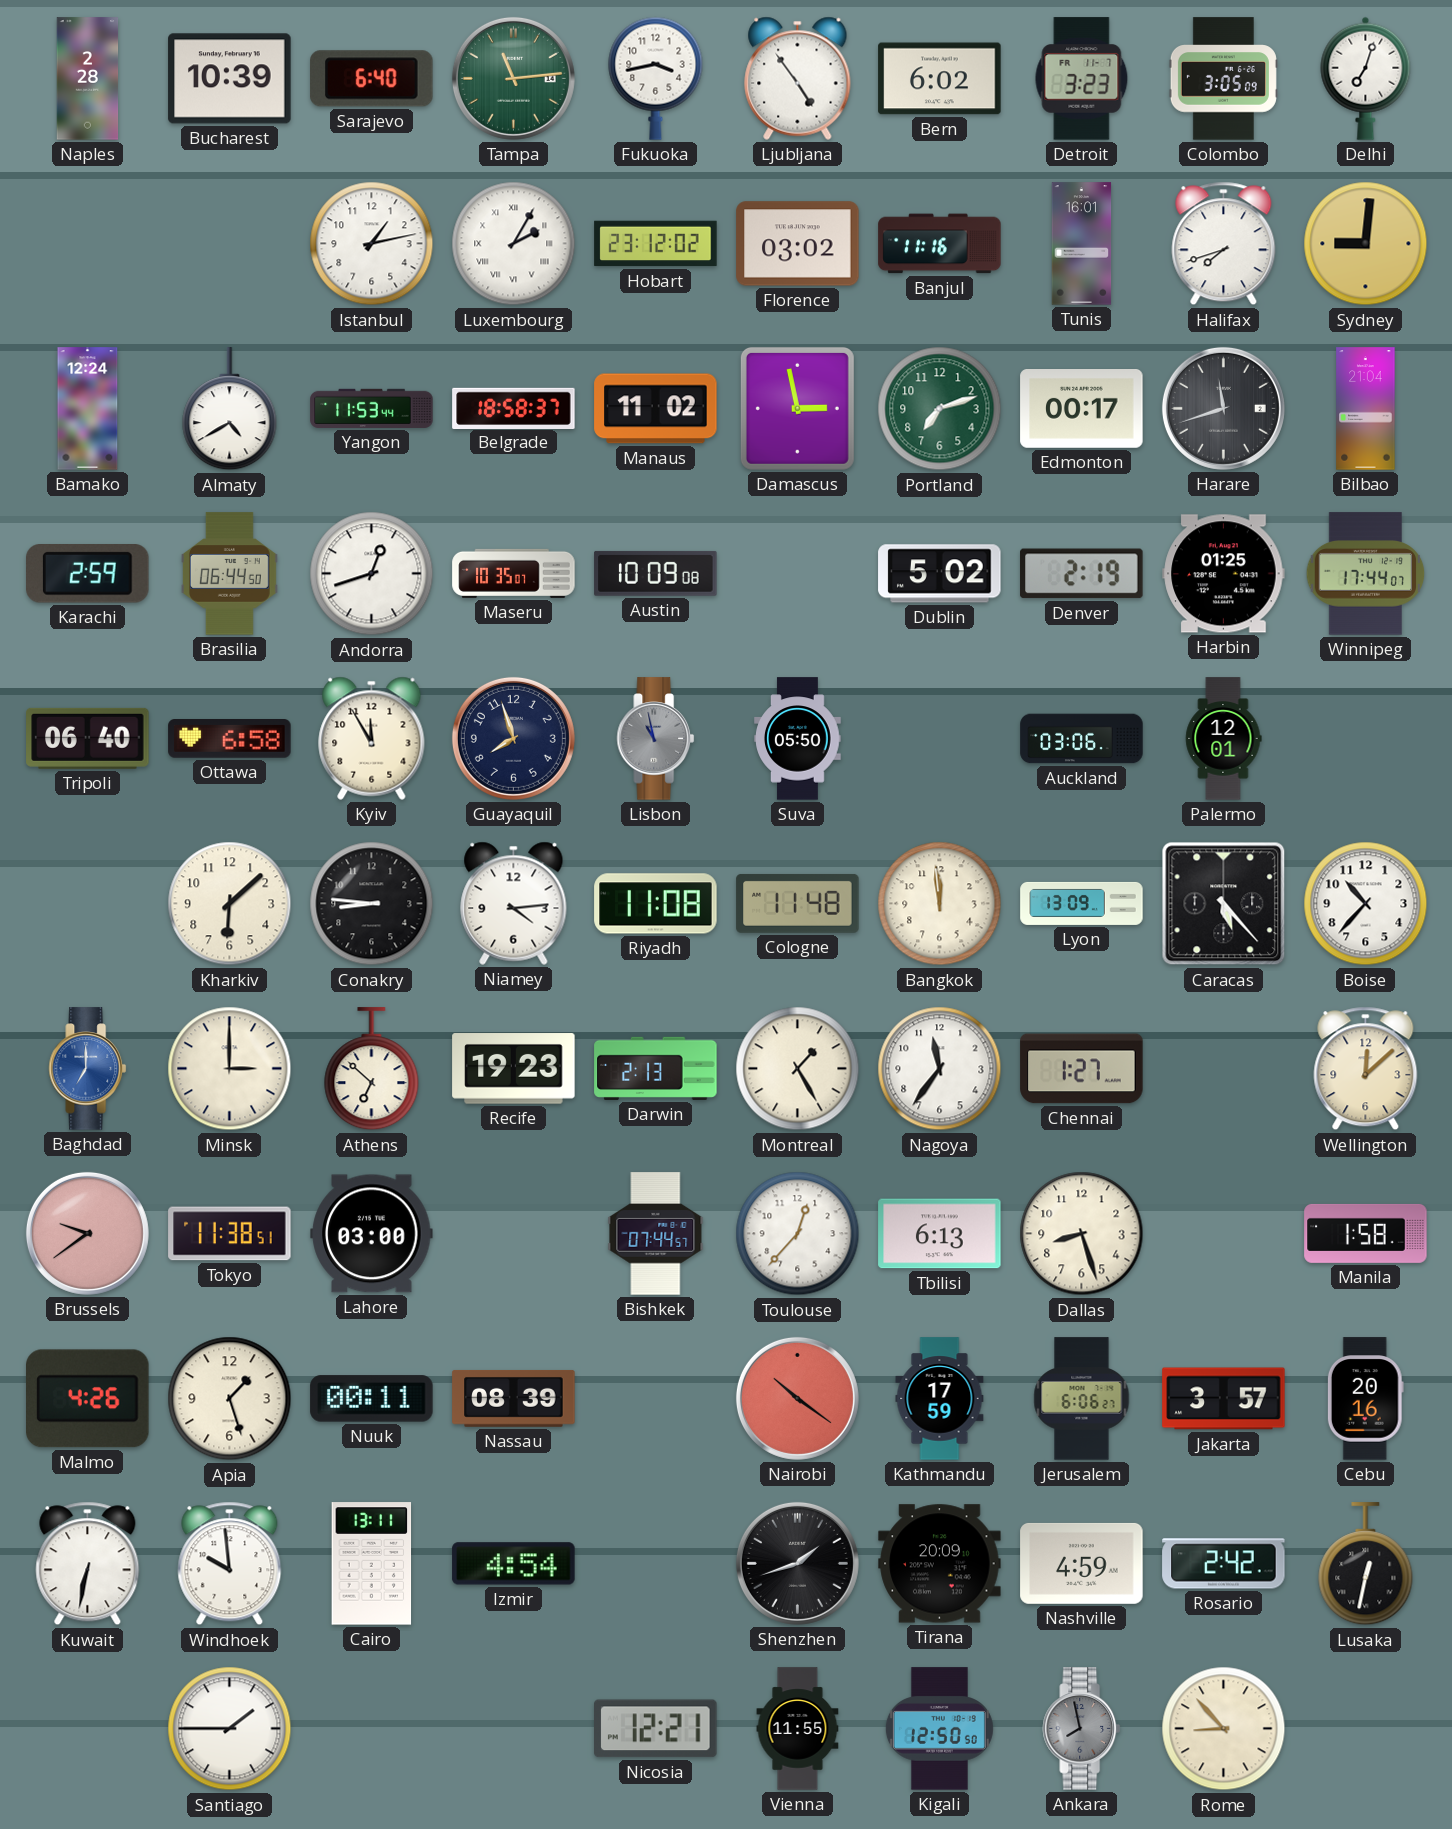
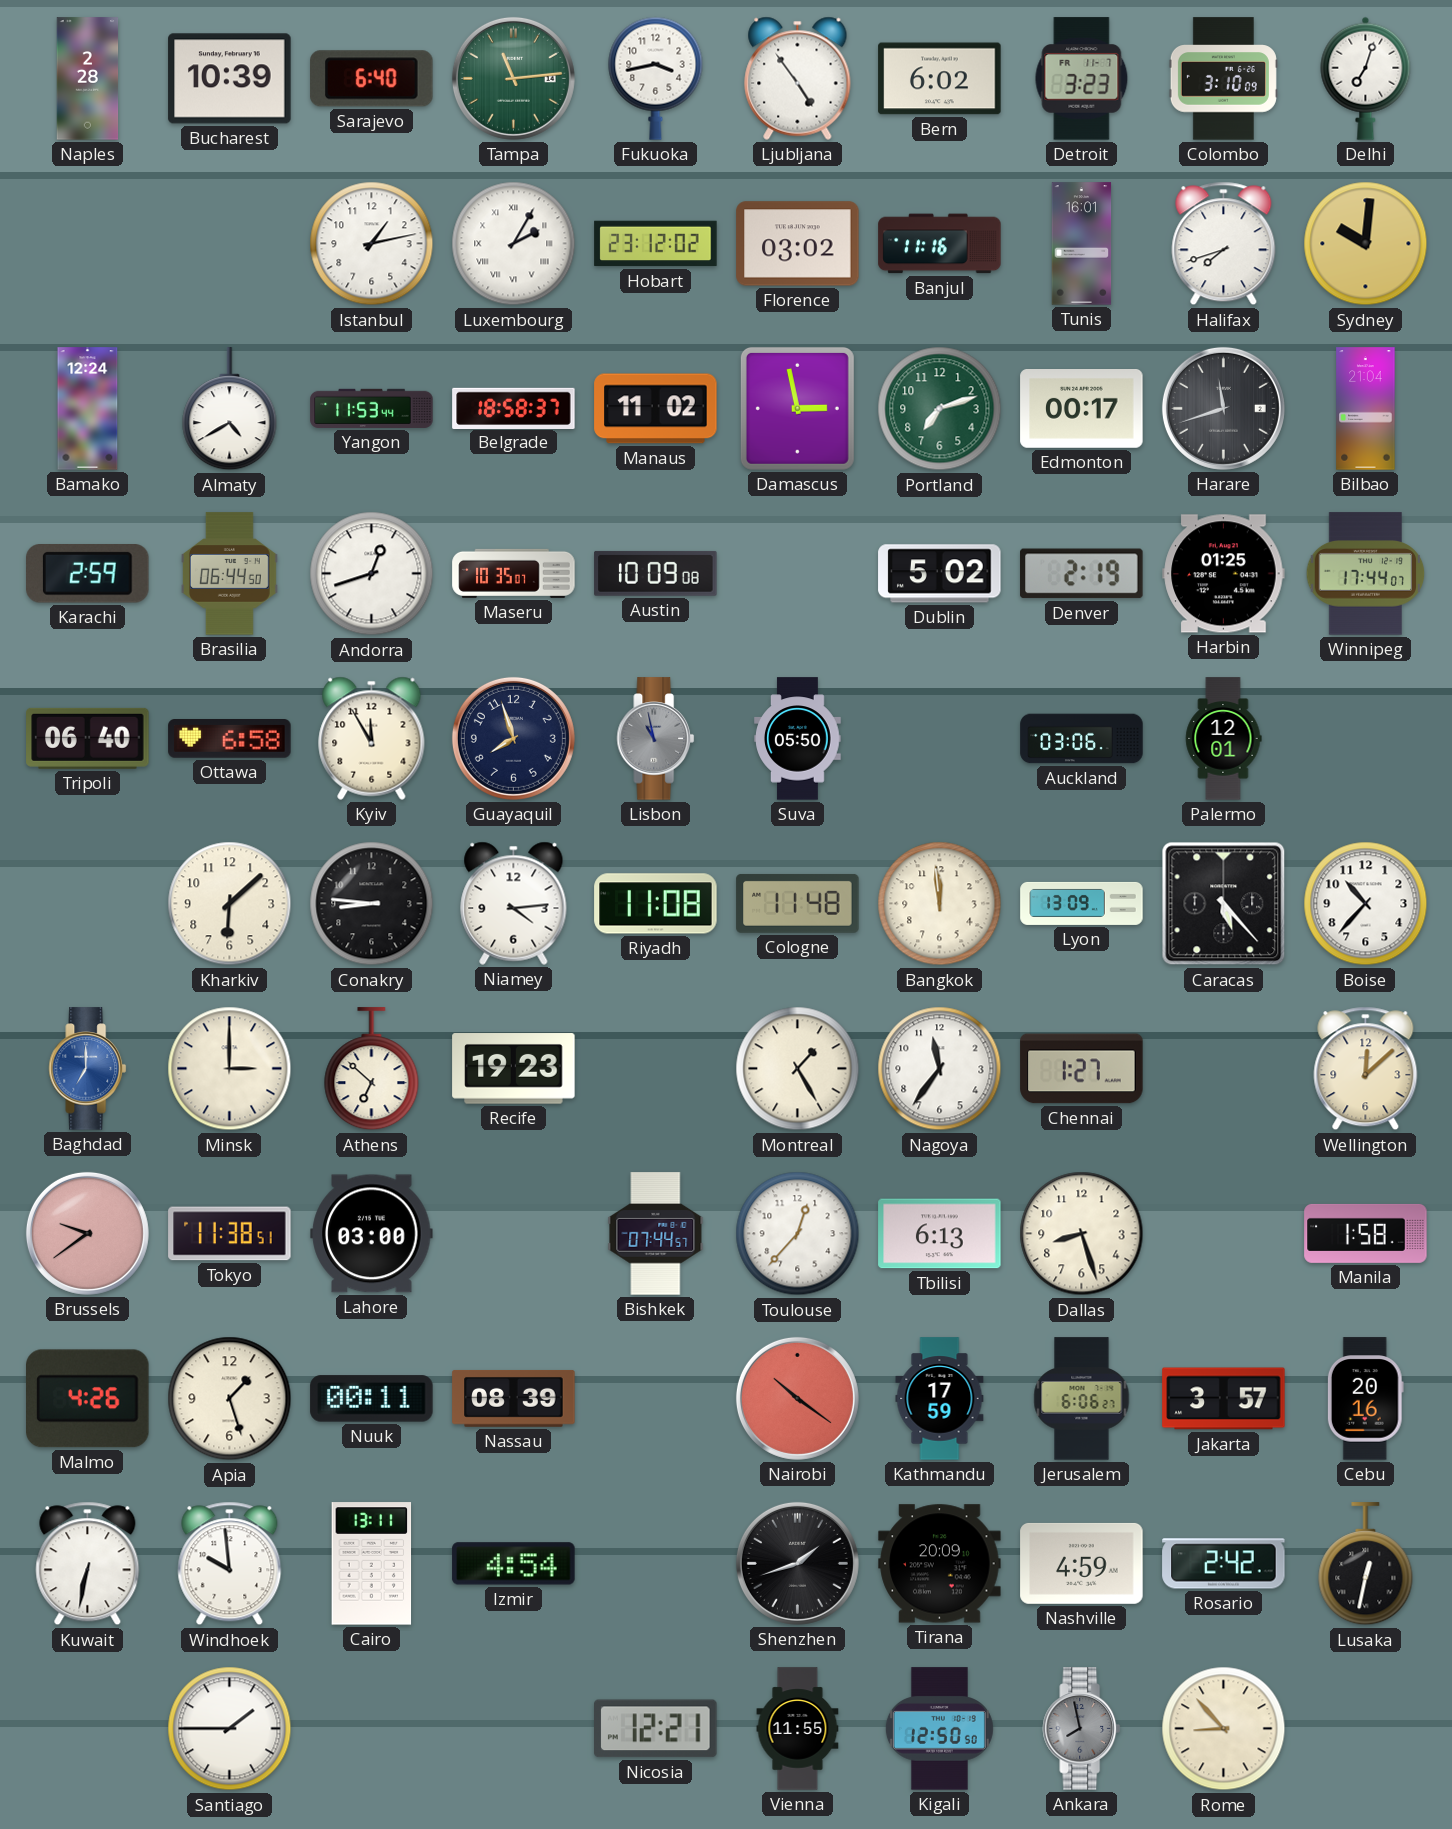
Colombo: 3:05 -> 3:10
Sydney: 9:01 -> 10:01
Darwin: 2:13 -> none
